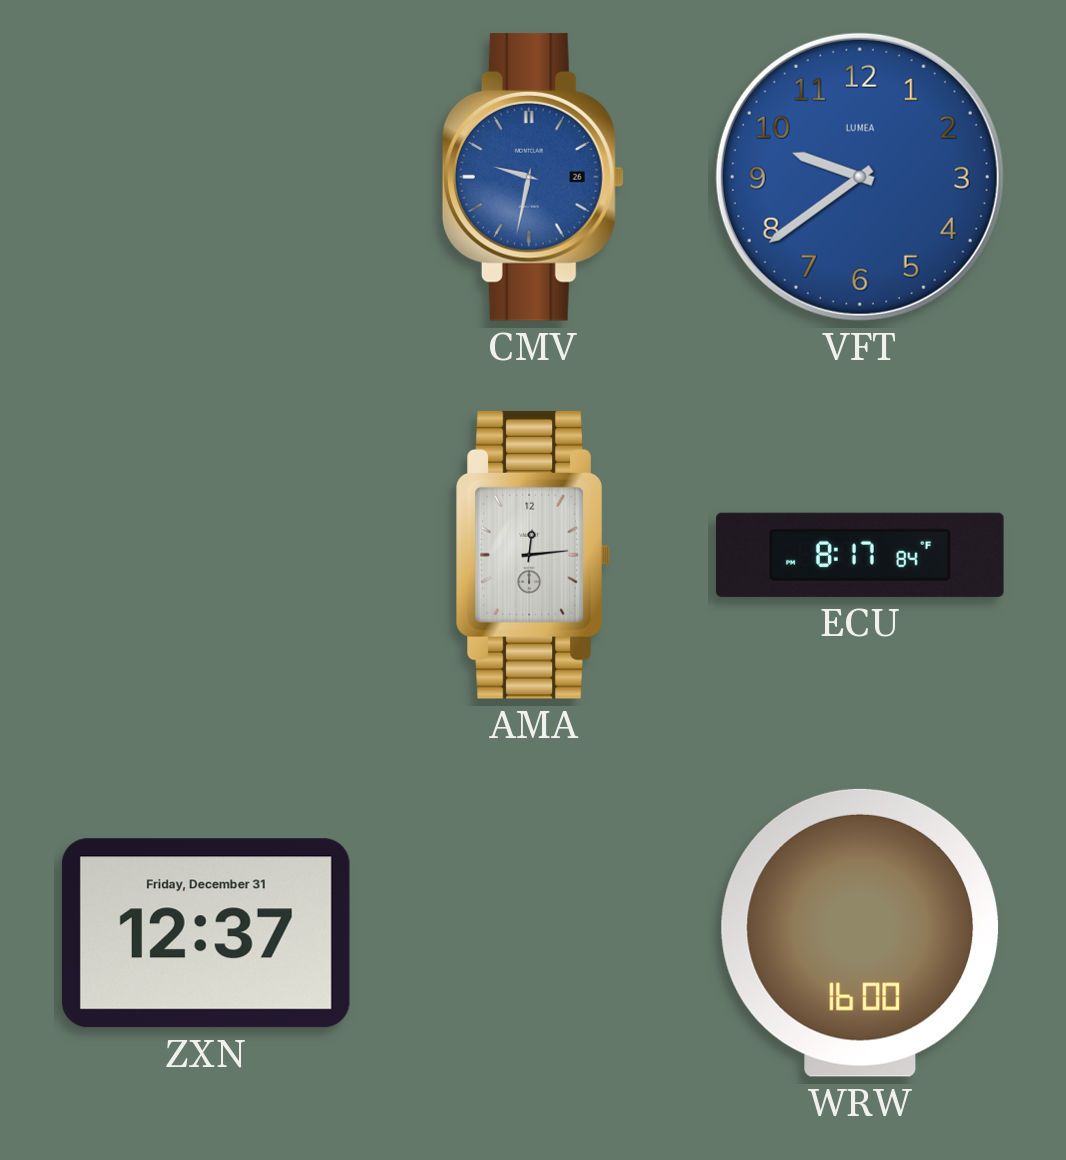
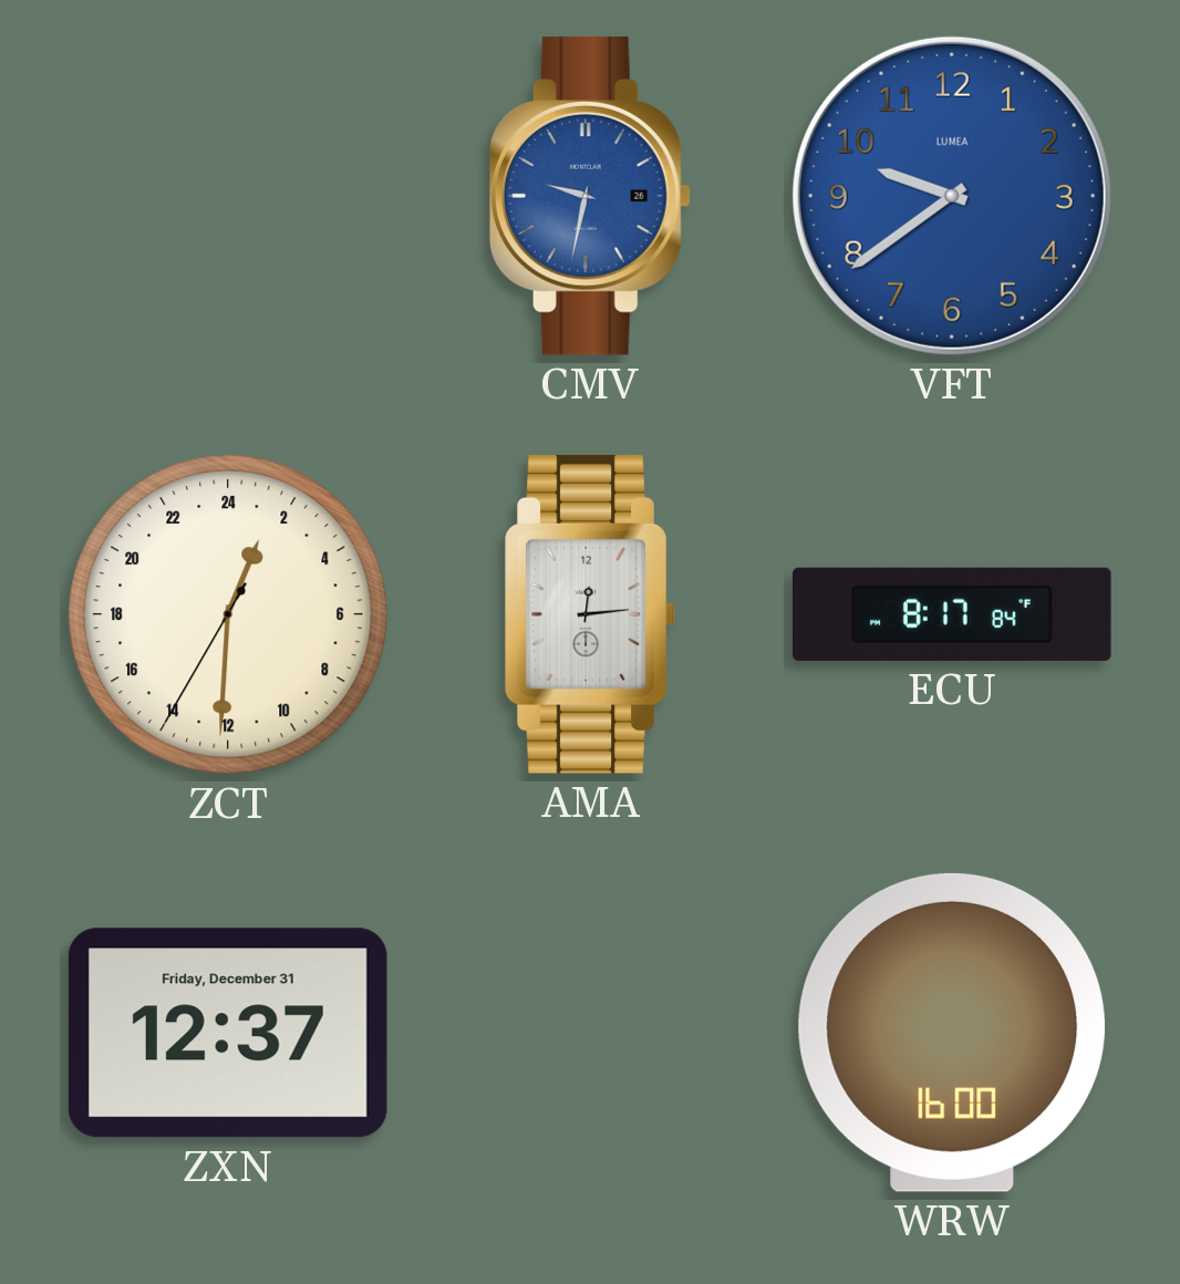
ZCT: none -> 1:30
